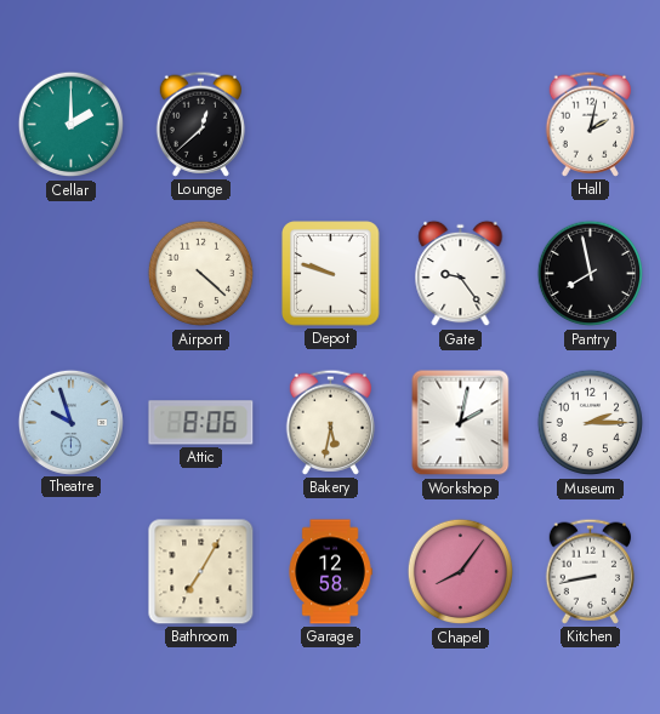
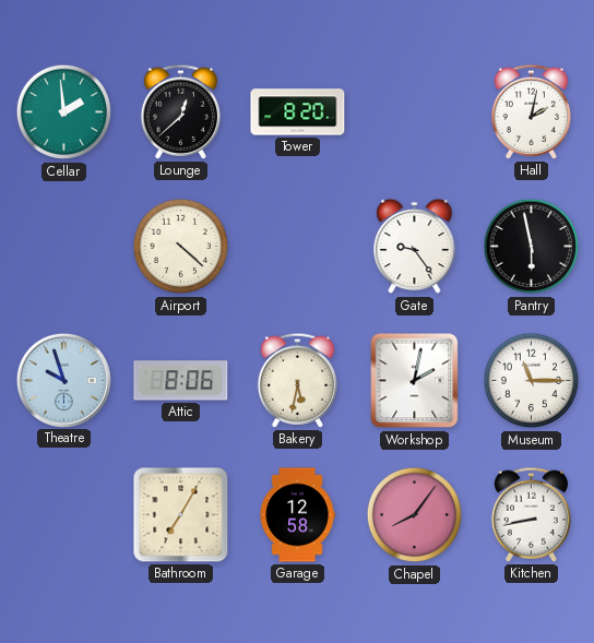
Cellar: 2:00 -> 1:59
Tower: none -> 8:20
Depot: 9:48 -> none
Pantry: 7:58 -> 5:58
Museum: 2:15 -> 11:15
